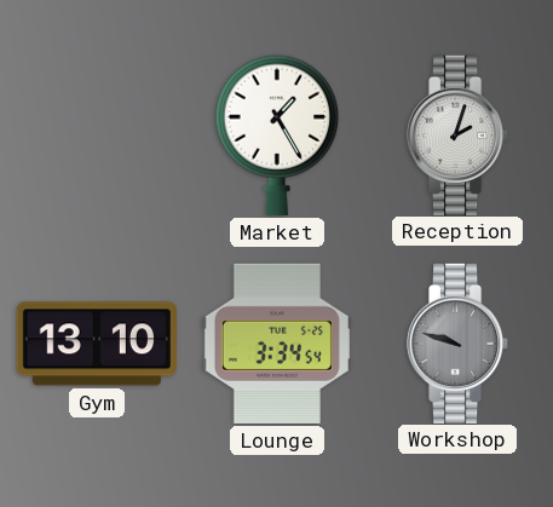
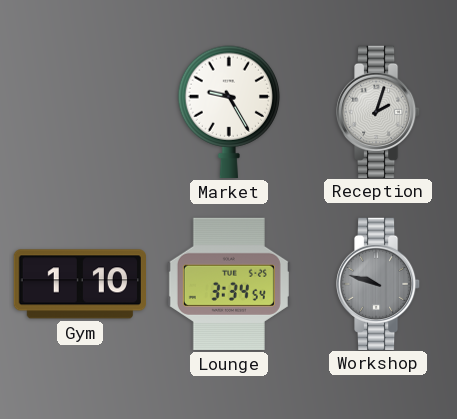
Market: 1:25 -> 9:25
Gym: 13:10 -> 1:10
